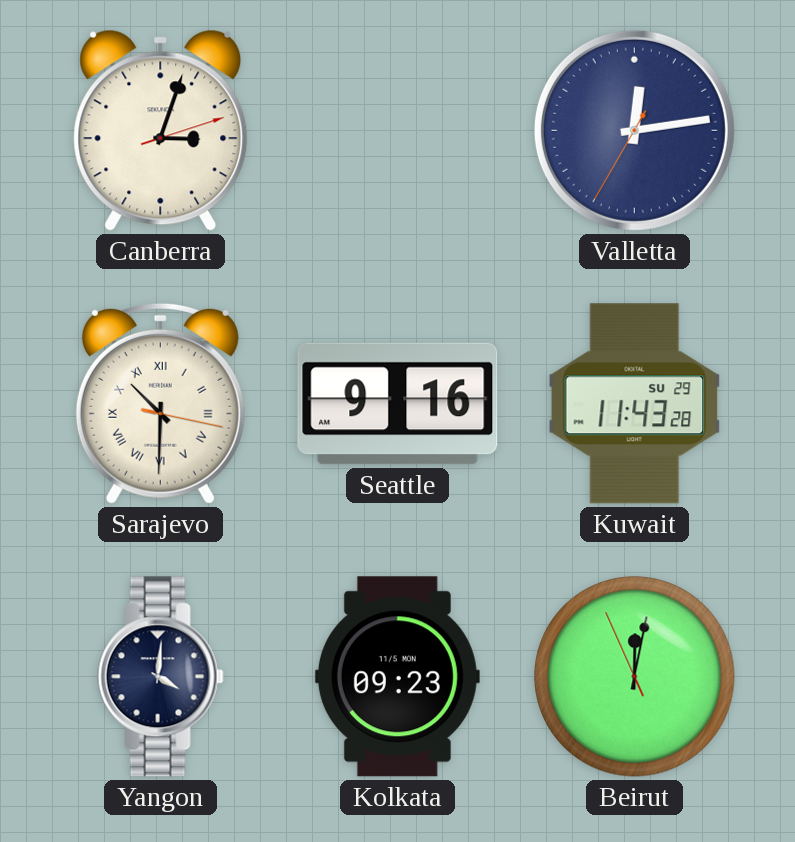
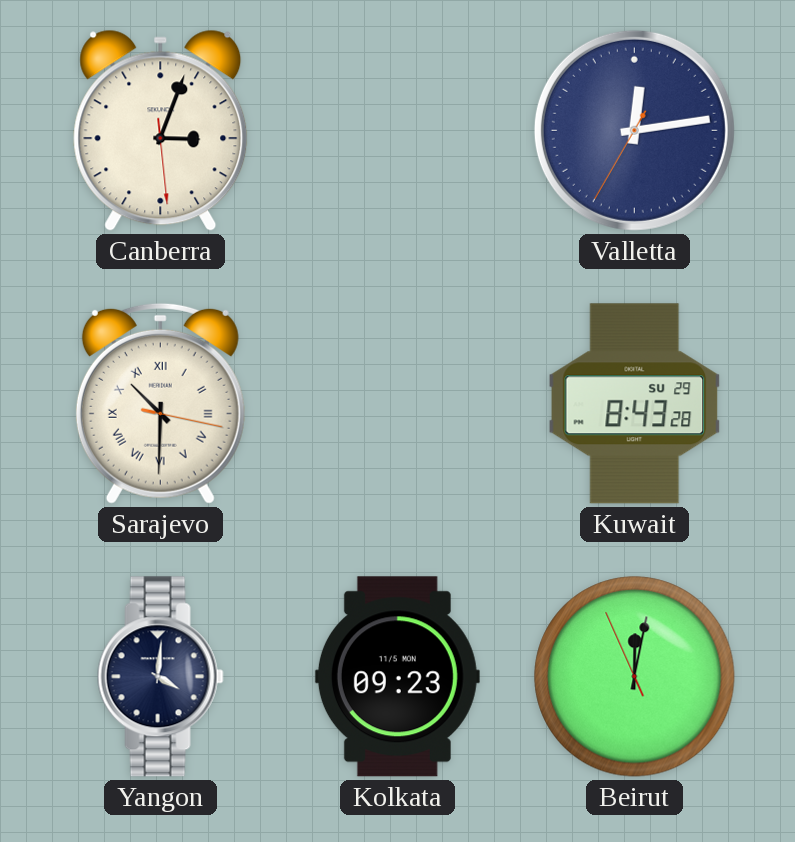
Canberra: 3:03:12 -> 3:03:29
Seattle: 9:16 -> none
Kuwait: 11:43 -> 8:43
